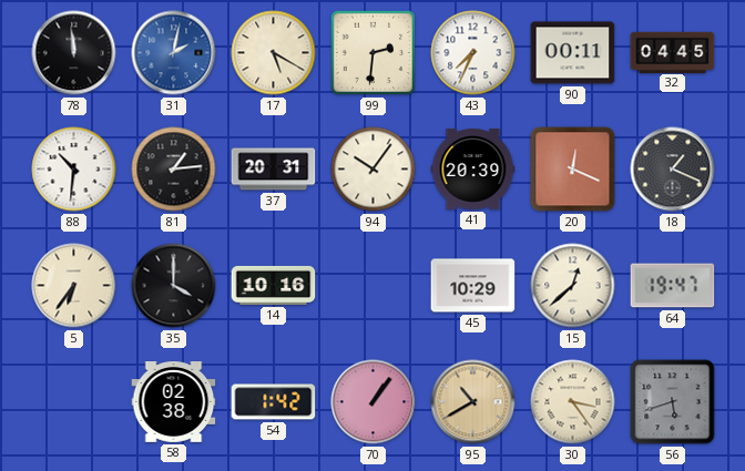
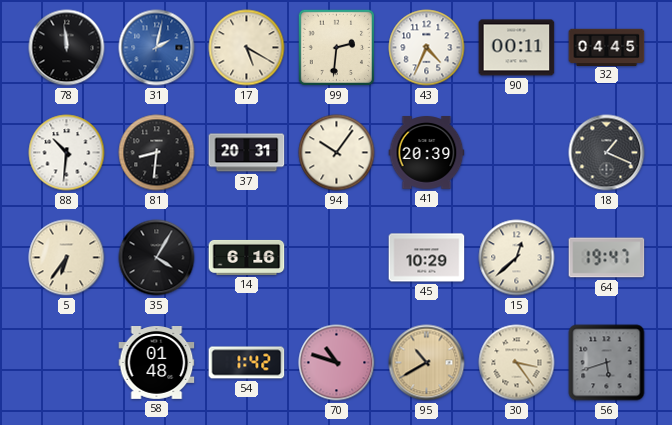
43: 7:34 -> 4:34
81: 1:14 -> 8:31
20: 12:19 -> none
35: 4:00 -> 4:05
14: 10:16 -> 6:16
58: 02:38 -> 01:48
70: 1:06 -> 10:48
